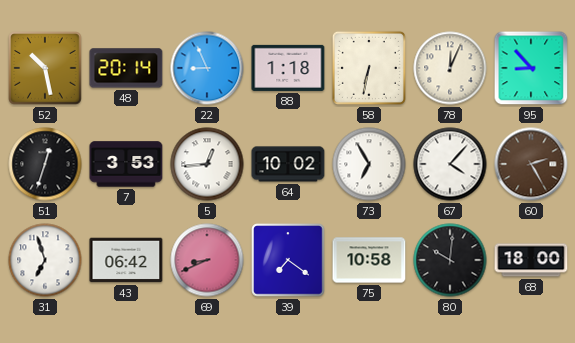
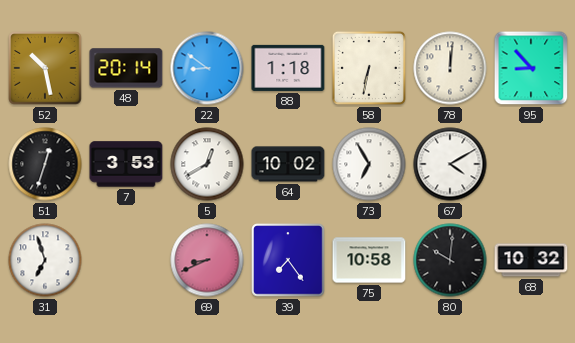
22: 8:56 -> 8:51
78: 12:04 -> 12:01
5: 12:44 -> 12:40
67: 4:07 -> 4:10
60: 2:25 -> none
43: 06:42 -> none
39: 7:21 -> 7:24
68: 18:00 -> 10:32
